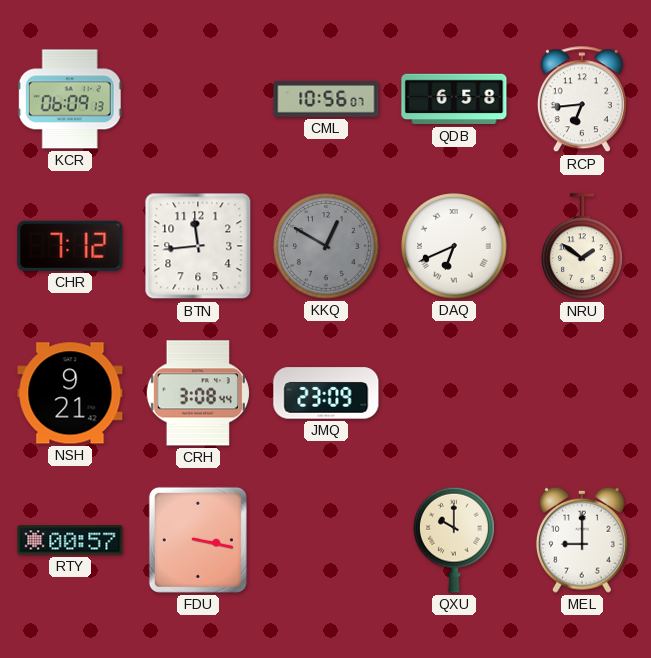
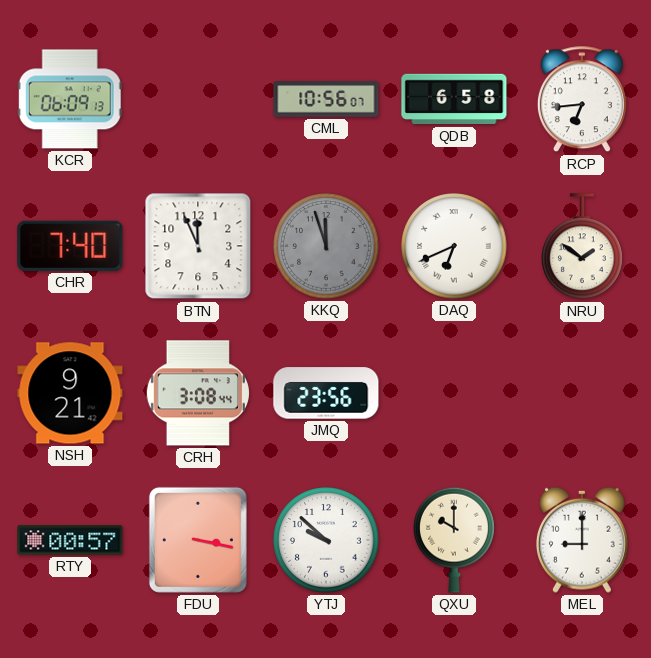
CHR: 7:12 -> 7:40
BTN: 11:44 -> 11:56
KKQ: 12:50 -> 11:57
JMQ: 23:09 -> 23:56
YTJ: none -> 9:52
